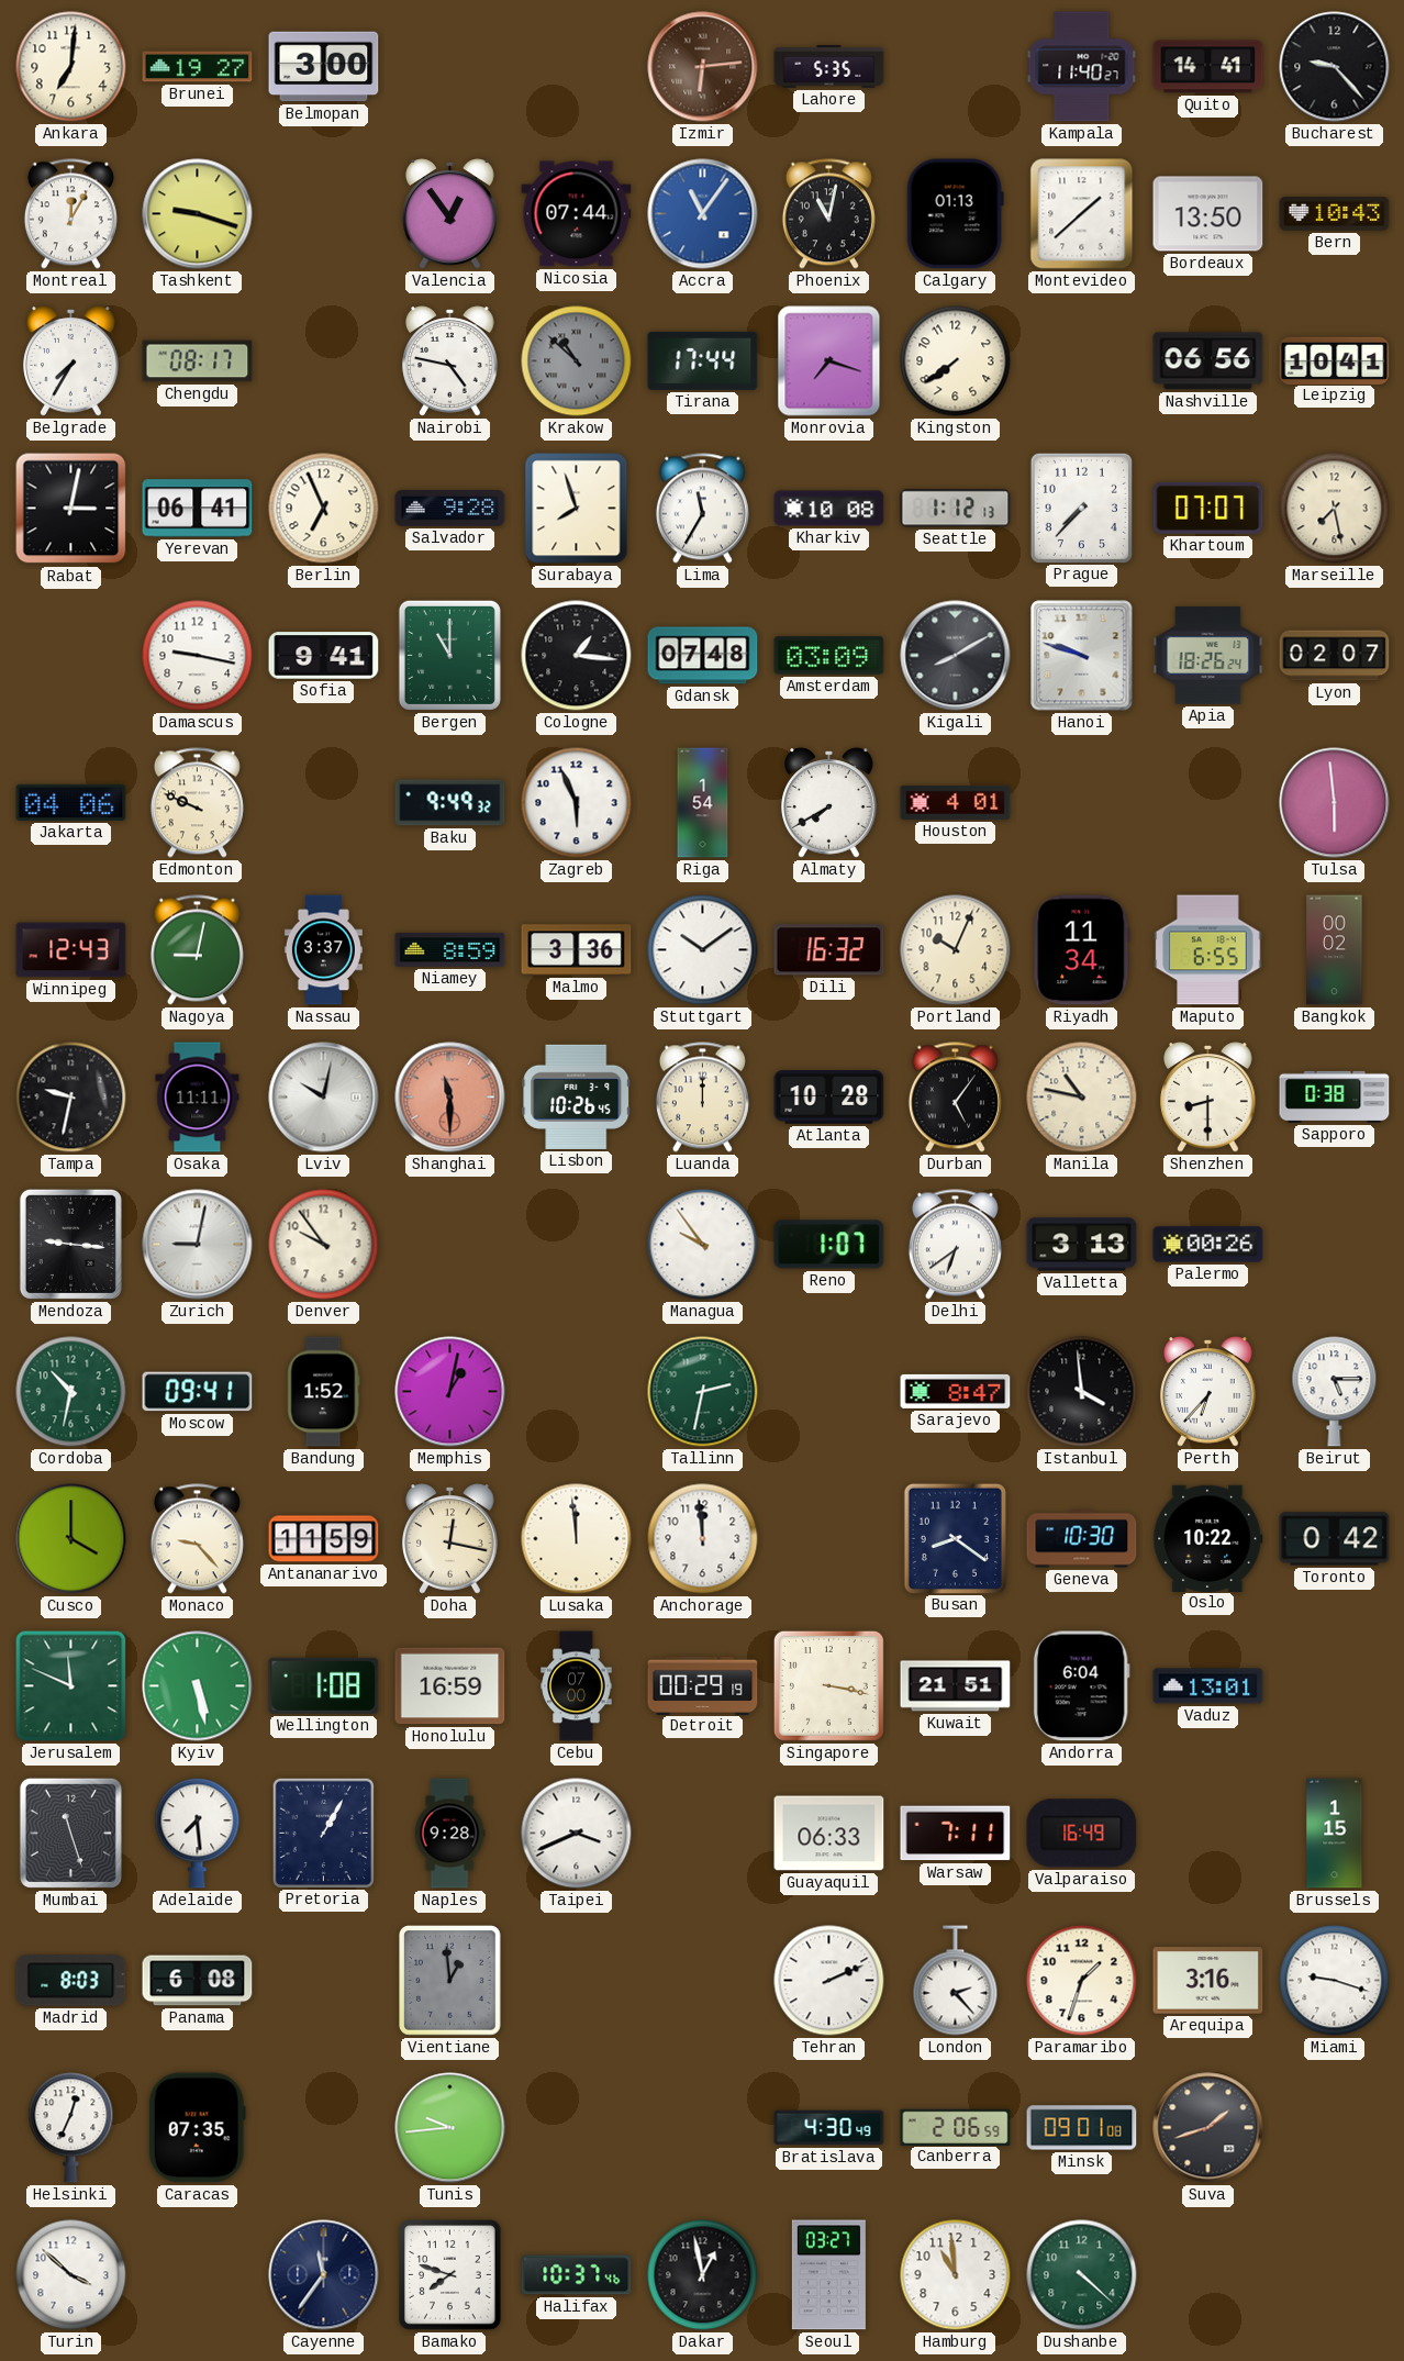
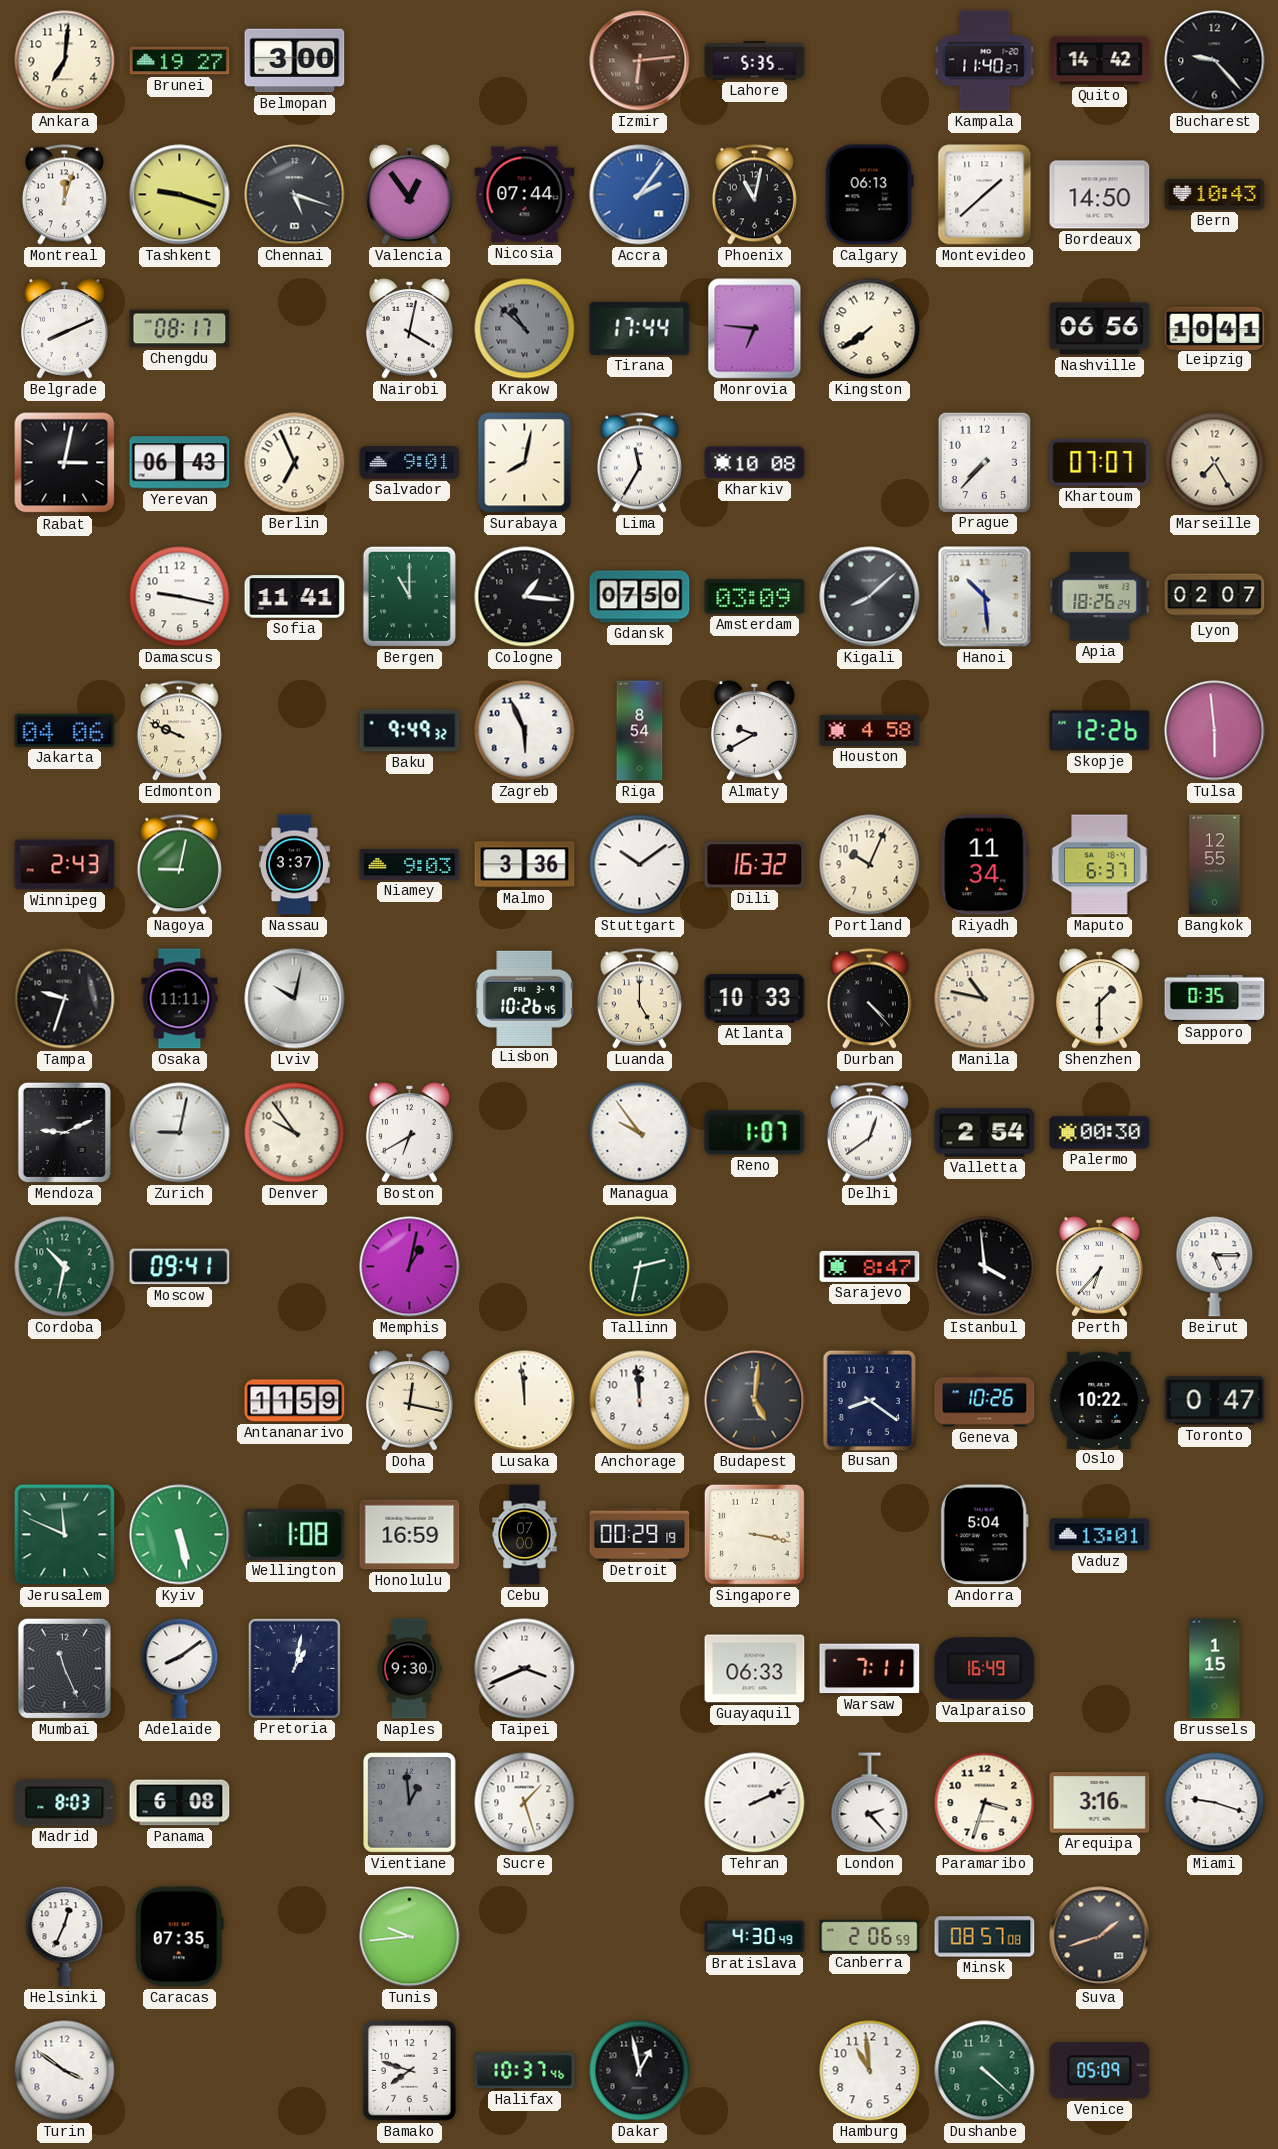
Quito: 14:41 -> 14:42
Montreal: 12:05 -> 12:03
Chennai: none -> 5:18
Accra: 11:06 -> 2:06
Calgary: 01:13 -> 06:13
Bordeaux: 13:50 -> 14:50
Belgrade: 7:35 -> 8:11
Nairobi: 4:47 -> 4:02
Monrovia: 7:18 -> 6:46
Yerevan: 06:41 -> 06:43
Salvador: 9:28 -> 9:01
Surabaya: 7:57 -> 8:02
Seattle: 1:12 -> none
Marseille: 7:28 -> 7:25
Sofia: 9:41 -> 11:41
Gdansk: 07:48 -> 07:50
Kigali: 8:10 -> 8:08
Hanoi: 9:48 -> 10:29
Riga: 1:54 -> 8:54
Almaty: 7:40 -> 9:40
Houston: 4:01 -> 4:58
Skopje: none -> 12:26
Winnipeg: 12:43 -> 2:43
Niamey: 8:59 -> 9:03
Maputo: 6:55 -> 6:37
Bangkok: 00:02 -> 12:55
Tampa: 9:32 -> 9:33
Shanghai: 11:30 -> none
Luanda: 12:00 -> 5:00
Atlanta: 10:28 -> 10:33
Durban: 5:06 -> 4:23
Shenzhen: 8:30 -> 1:30
Sapporo: 0:38 -> 0:35
Mendoza: 9:16 -> 9:11
Boston: none -> 6:40
Delhi: 6:39 -> 12:39
Valletta: 3:13 -> 2:54
Palermo: 00:26 -> 00:30
Bandung: 1:52 -> none
Cusco: 4:00 -> none
Monaco: 9:23 -> none
Budapest: none -> 5:01
Geneva: 10:30 -> 10:26
Toronto: 0:42 -> 0:47
Kuwait: 21:51 -> none
Andorra: 6:04 -> 5:04
Mumbai: 11:27 -> 11:26
Adelaide: 7:29 -> 8:09
Pretoria: 1:05 -> 1:02
Naples: 9:28 -> 9:30
Sucre: none -> 1:27
Paramaribo: 1:33 -> 3:33
Minsk: 09:01 -> 08:57
Turin: 3:52 -> 3:51
Cayenne: 11:36 -> none
Seoul: 03:27 -> none
Venice: none -> 05:09
